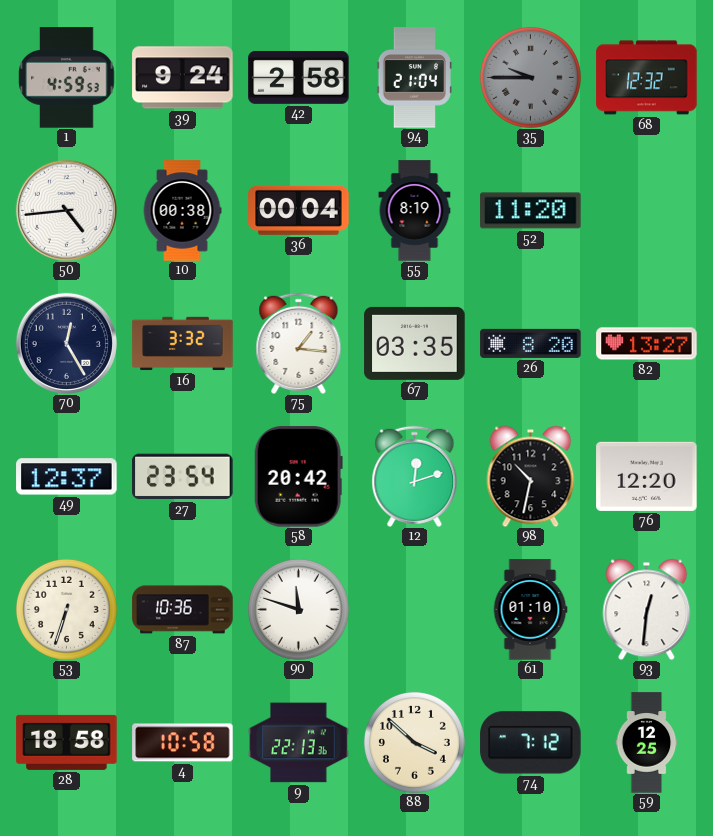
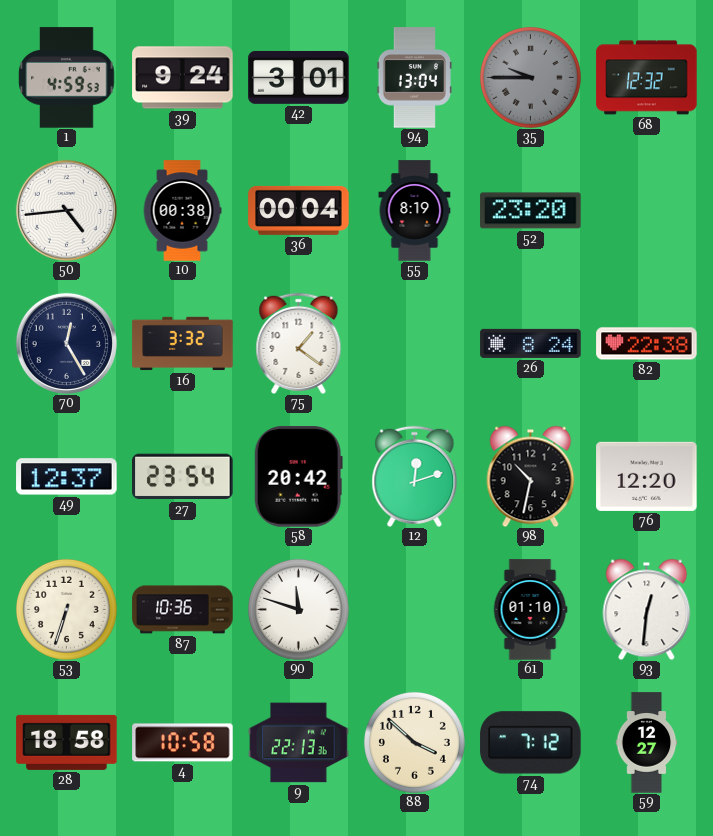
42: 2:58 -> 3:01
94: 21:04 -> 13:04
52: 11:20 -> 23:20
75: 1:16 -> 1:21
67: 03:35 -> none
26: 8:20 -> 8:24
82: 13:27 -> 22:38
59: 12:25 -> 12:27
